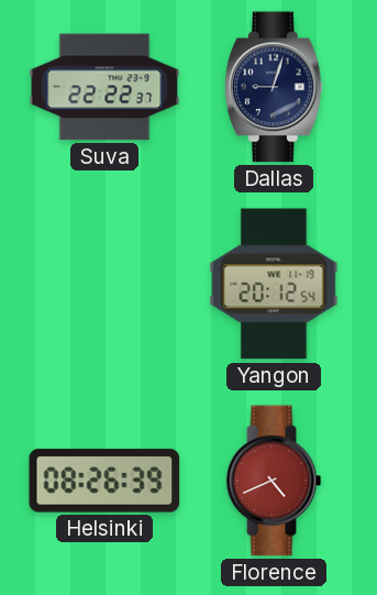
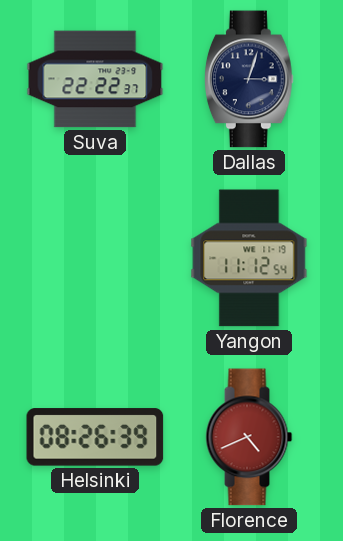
Dallas: 9:03 -> 3:03
Yangon: 20:12 -> 11:12
